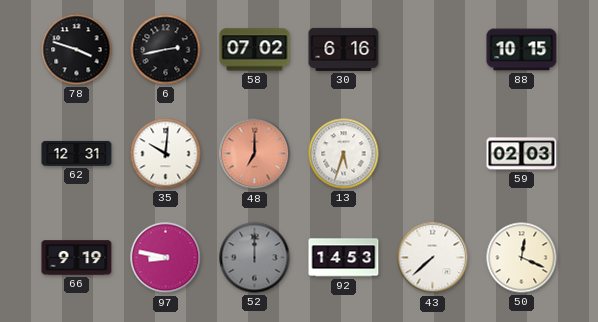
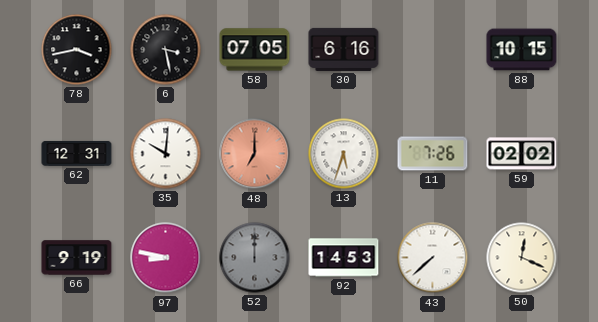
78: 3:48 -> 3:43
6: 2:43 -> 3:28
58: 07:02 -> 07:05
11: none -> 7:26
59: 02:03 -> 02:02
